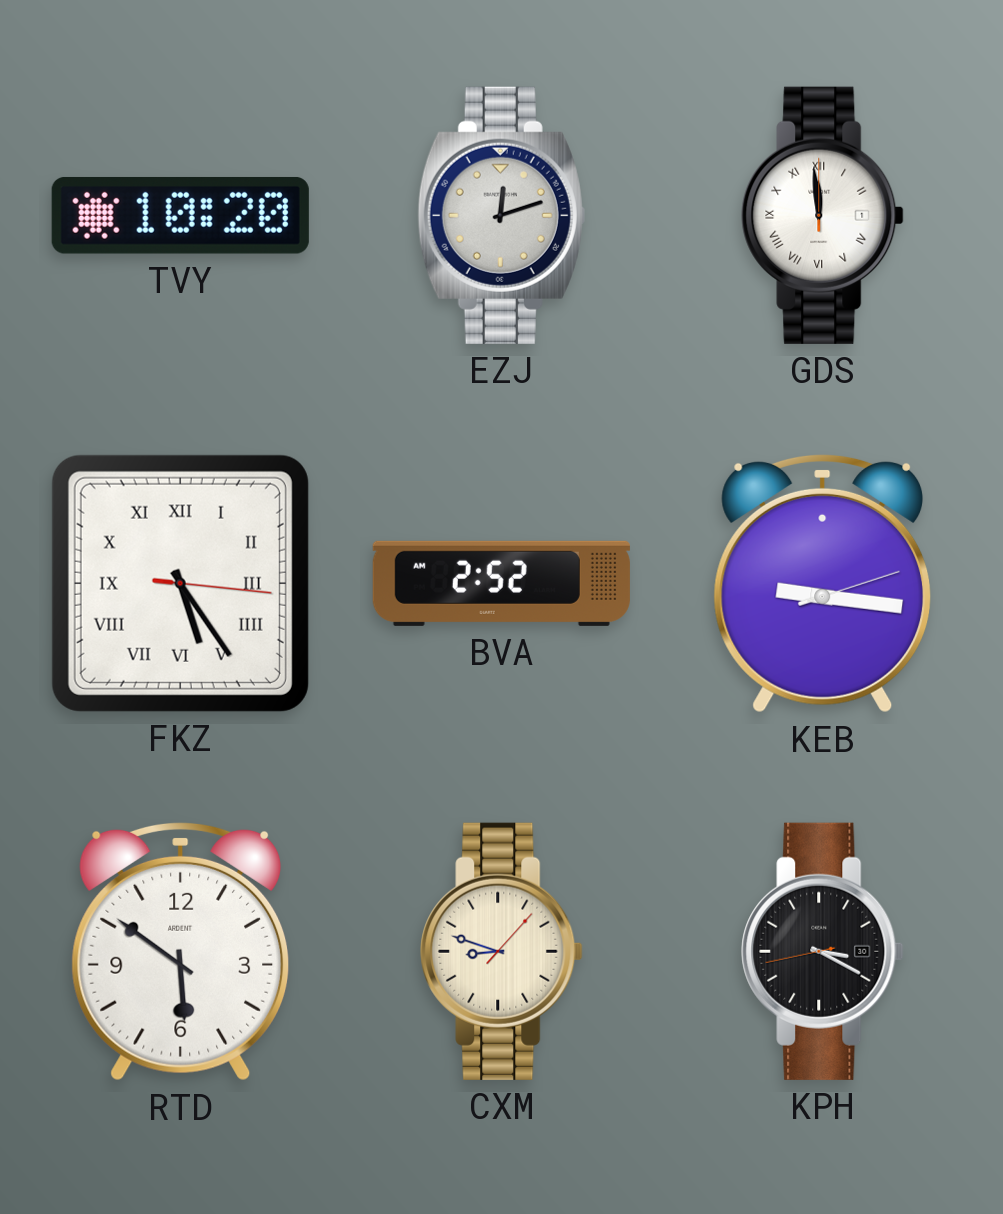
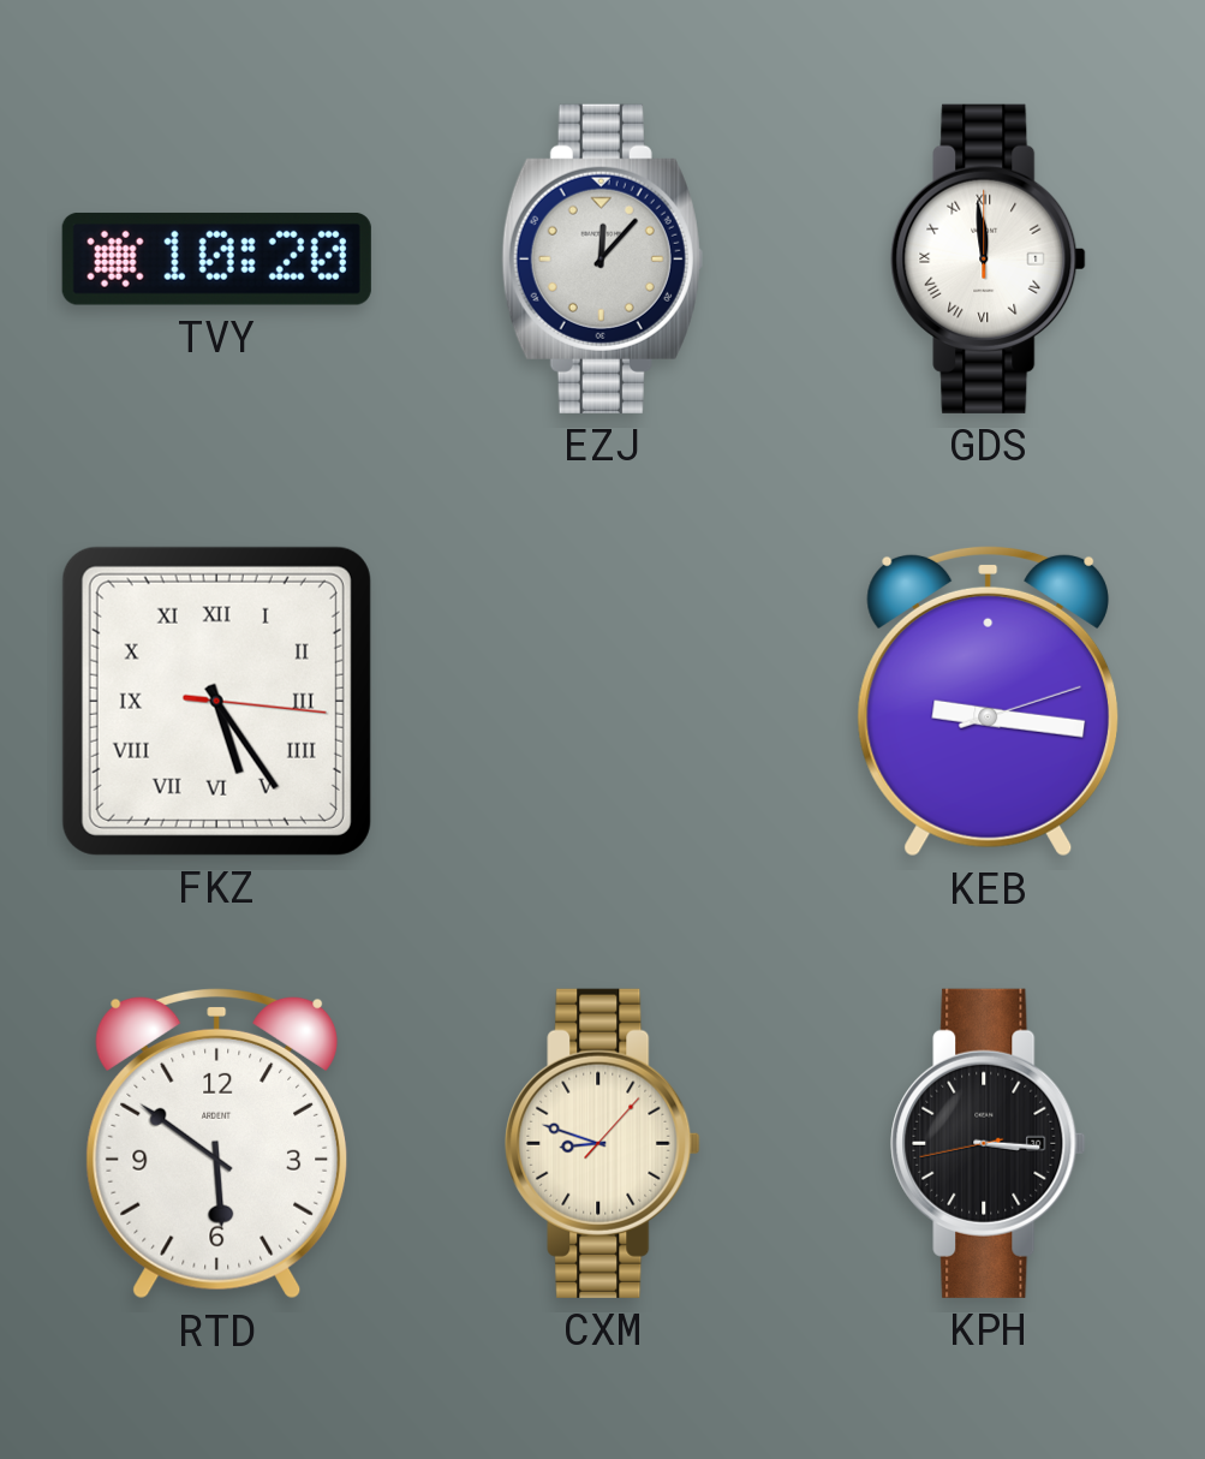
EZJ: 12:12 -> 12:07
BVA: 2:52 -> none
KPH: 3:19 -> 3:15
